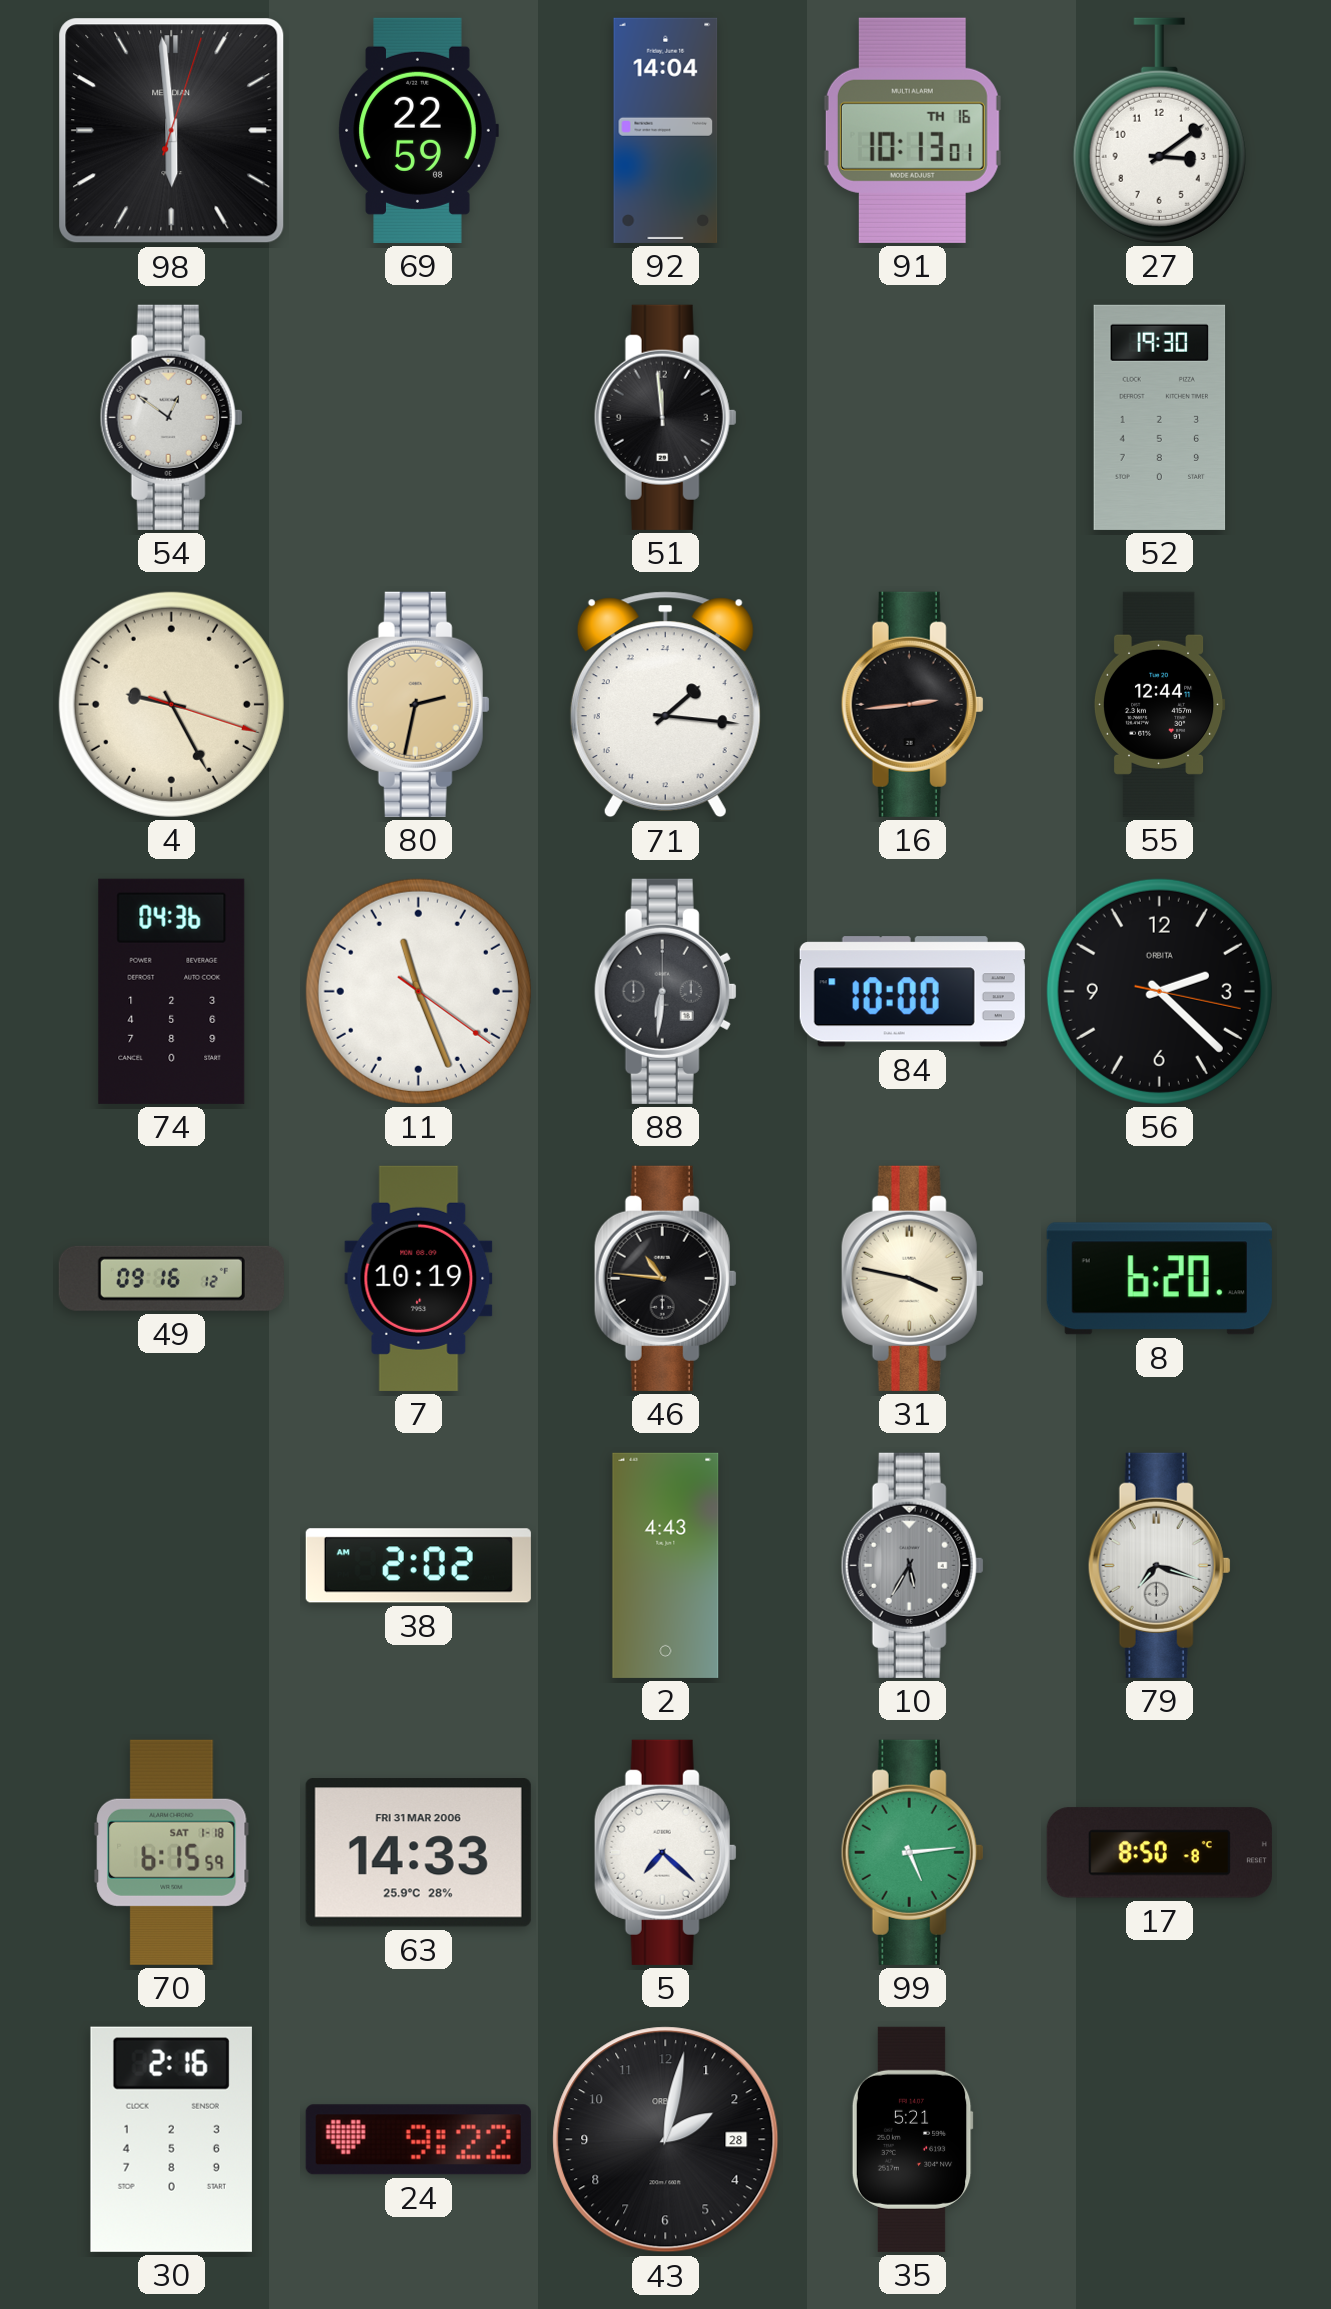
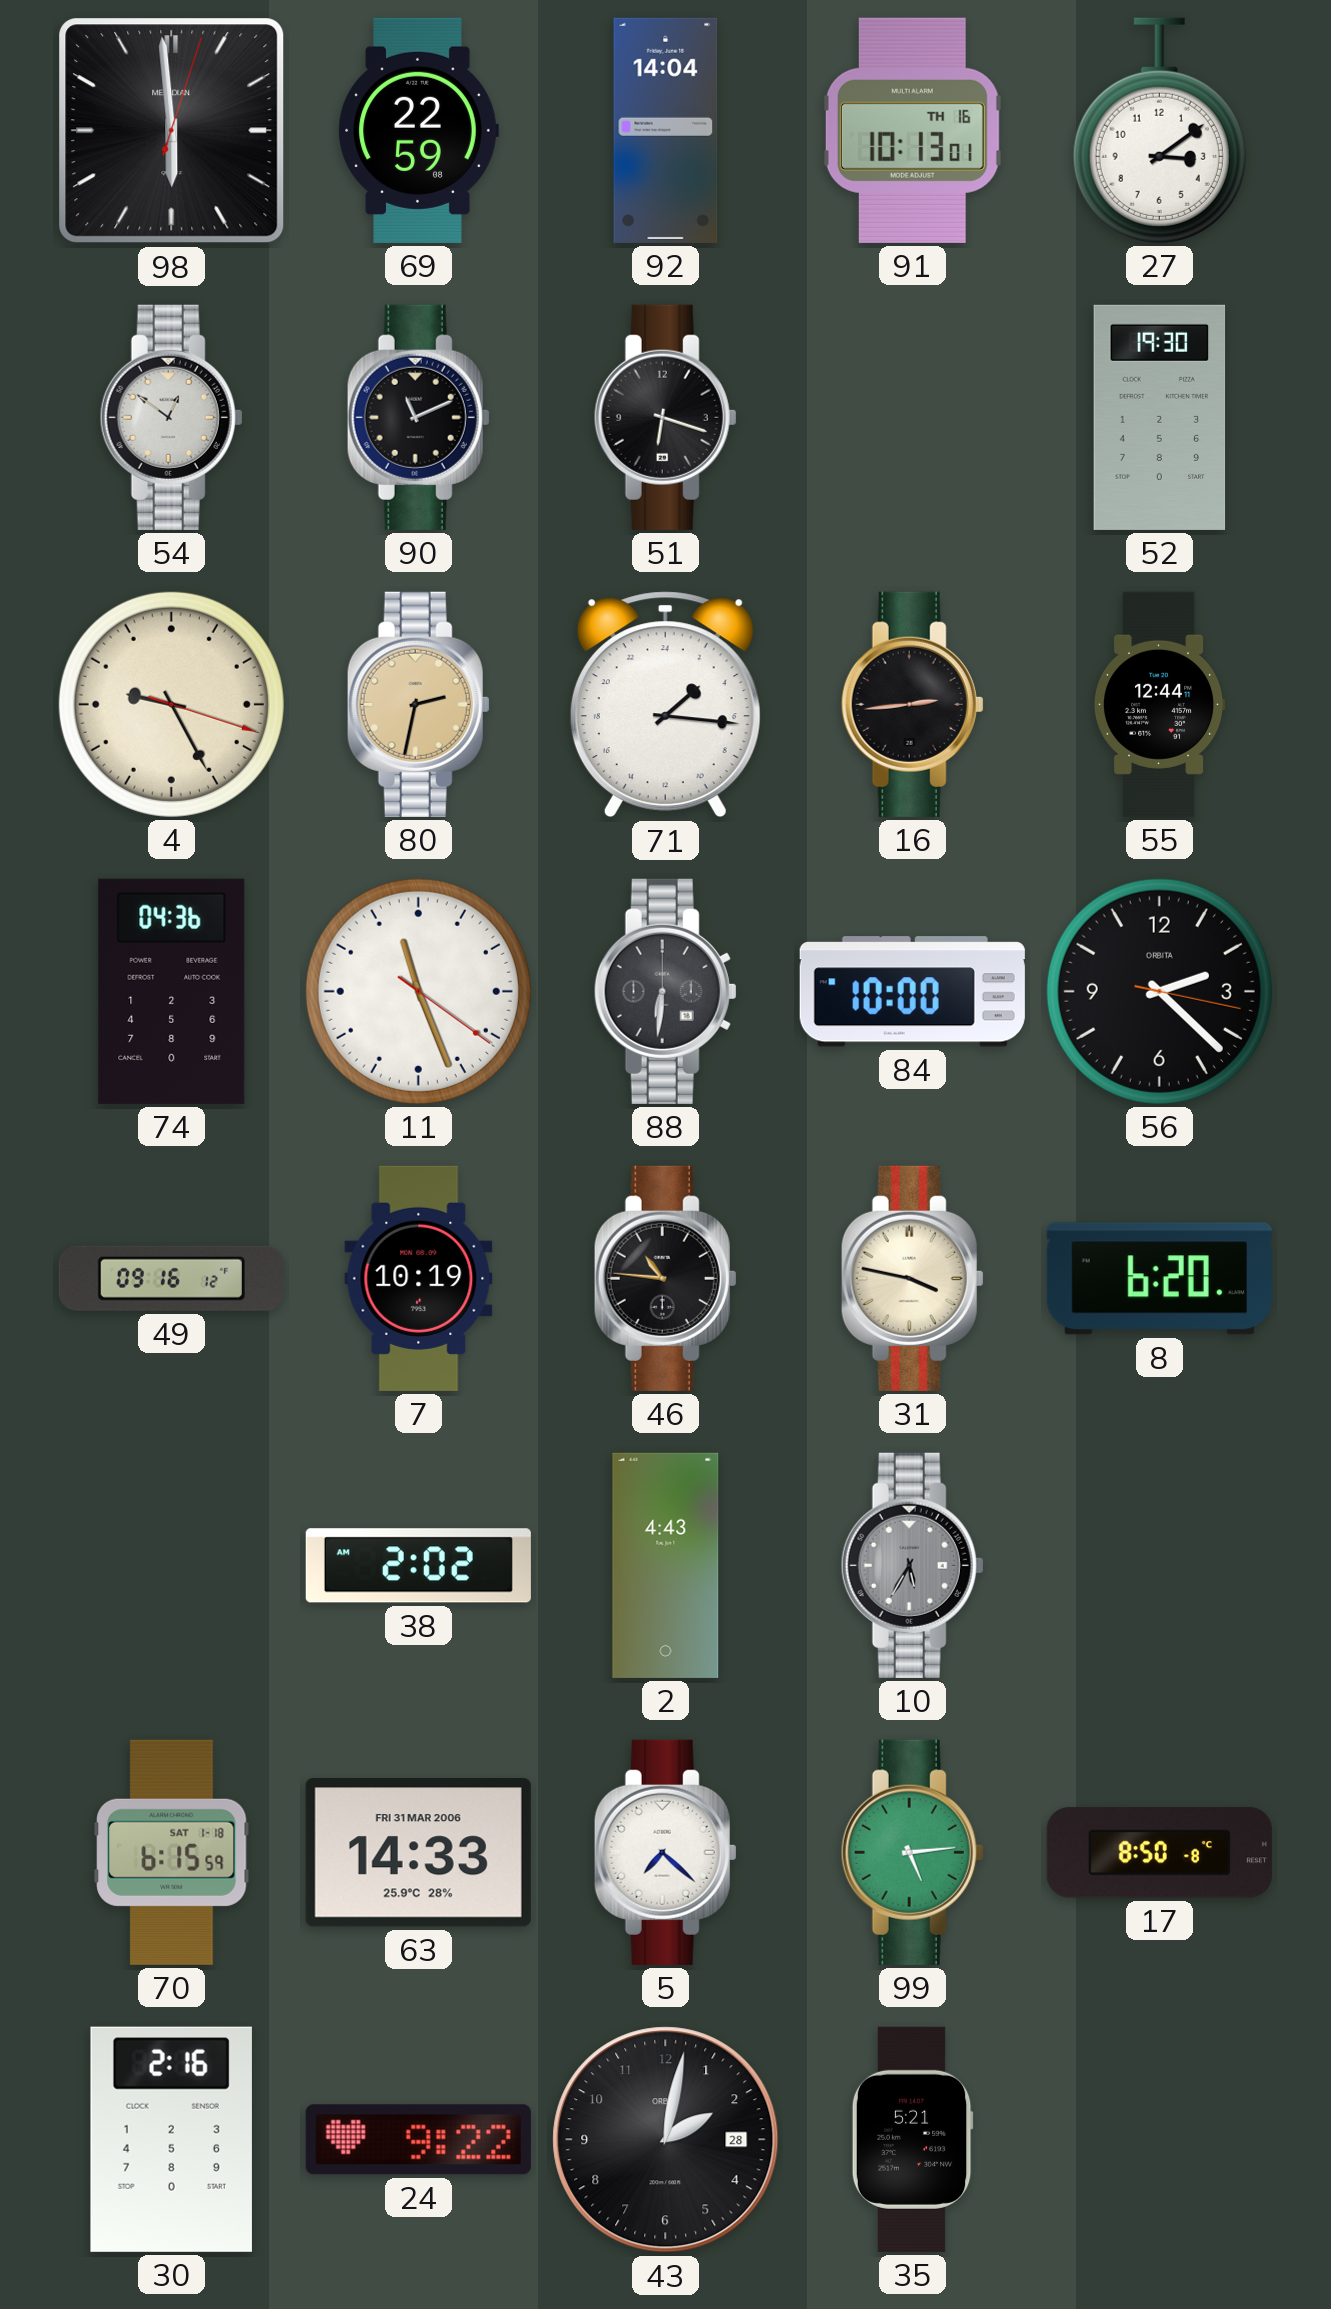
90: none -> 11:11
51: 11:59 -> 6:18
79: 7:18 -> none
